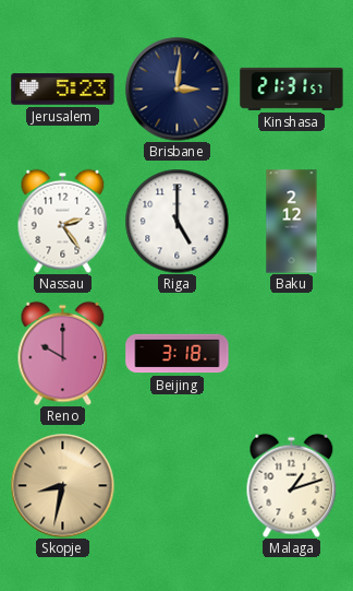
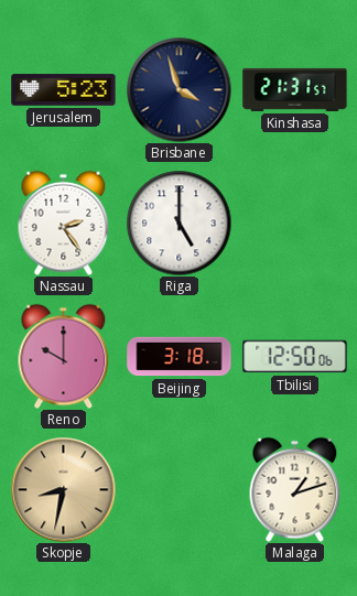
Brisbane: 3:01 -> 3:57
Baku: 2:12 -> none
Tbilisi: none -> 12:50
